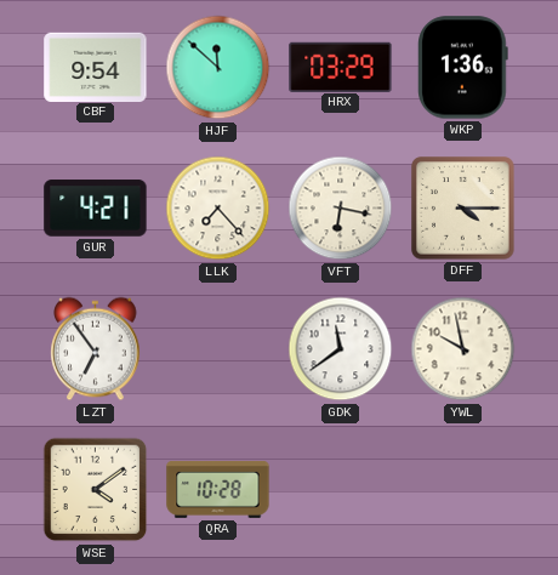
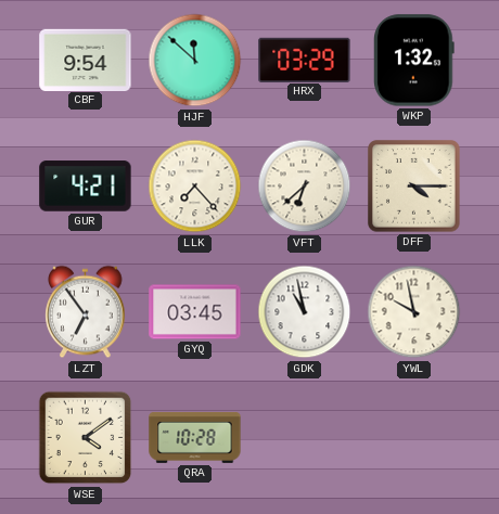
WKP: 1:36 -> 1:32
VFT: 6:17 -> 6:38
GYQ: none -> 03:45
GDK: 11:39 -> 10:58
